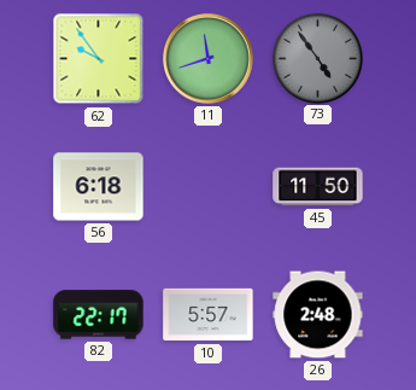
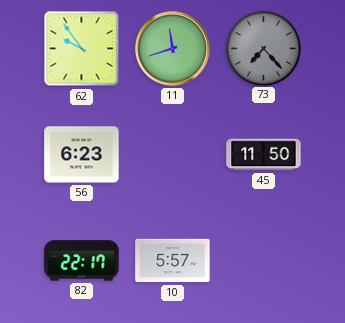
73: 4:54 -> 7:23
56: 6:18 -> 6:23
26: 2:48 -> none
